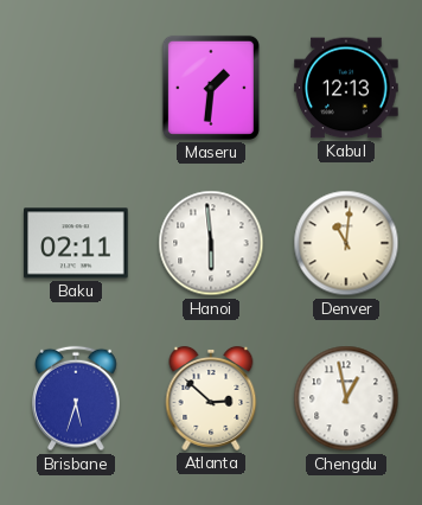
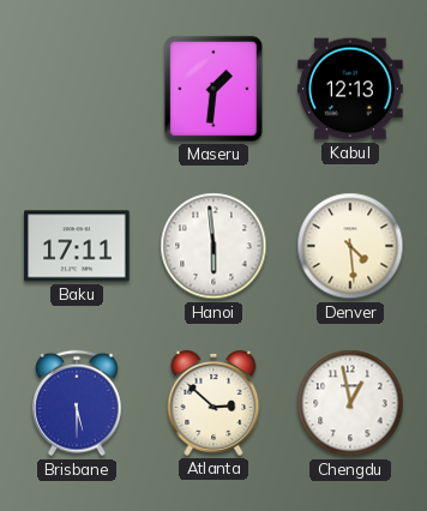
Baku: 02:11 -> 17:11
Denver: 11:01 -> 4:29
Brisbane: 5:33 -> 5:30
